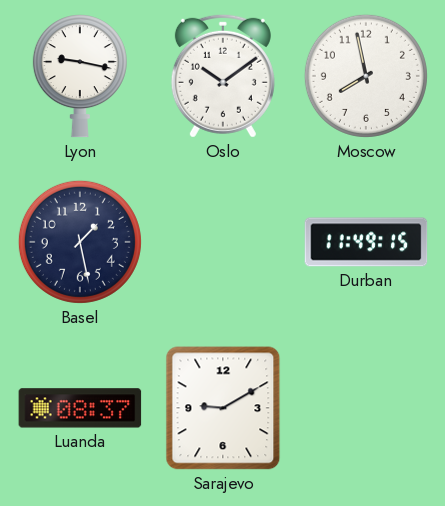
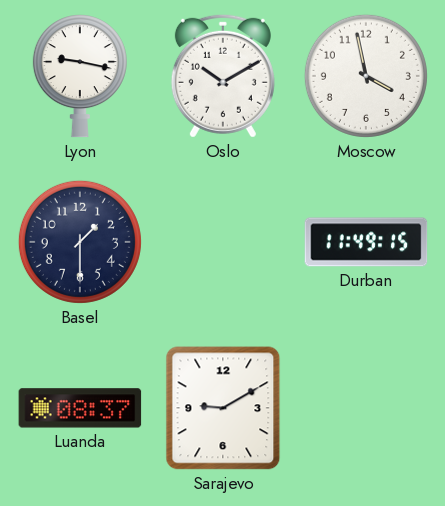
Oslo: 10:09 -> 10:10
Moscow: 7:58 -> 3:58
Basel: 1:28 -> 1:30
